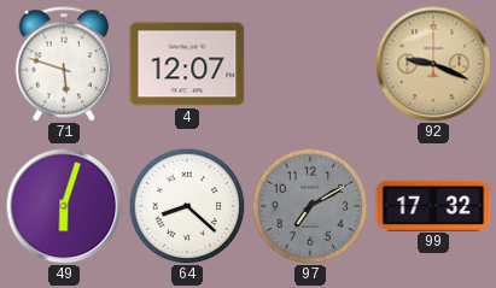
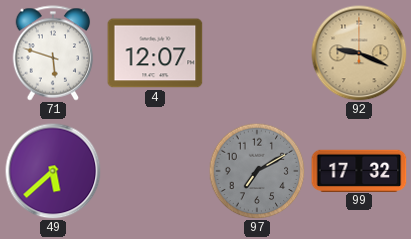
49: 6:03 -> 5:38
64: 8:22 -> none
